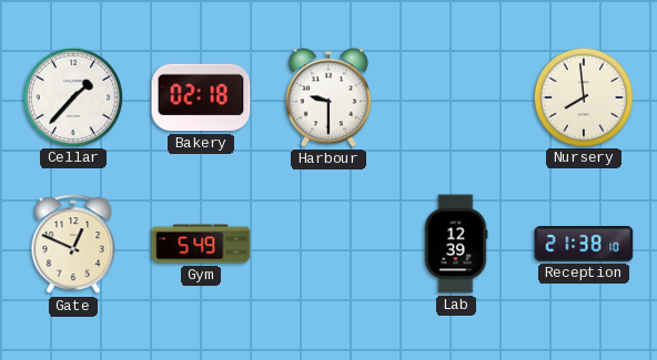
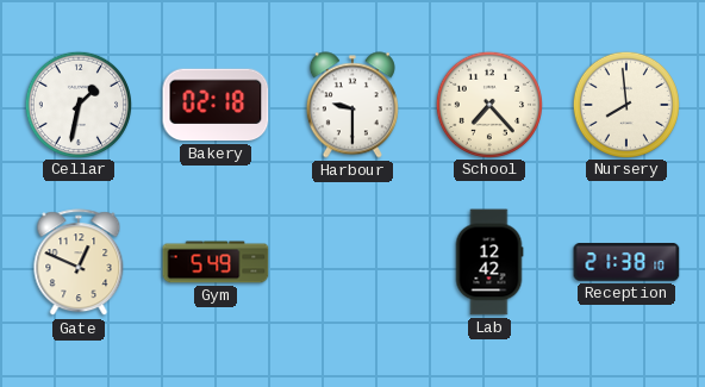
Cellar: 1:37 -> 1:32
School: none -> 7:23
Lab: 12:39 -> 12:42
